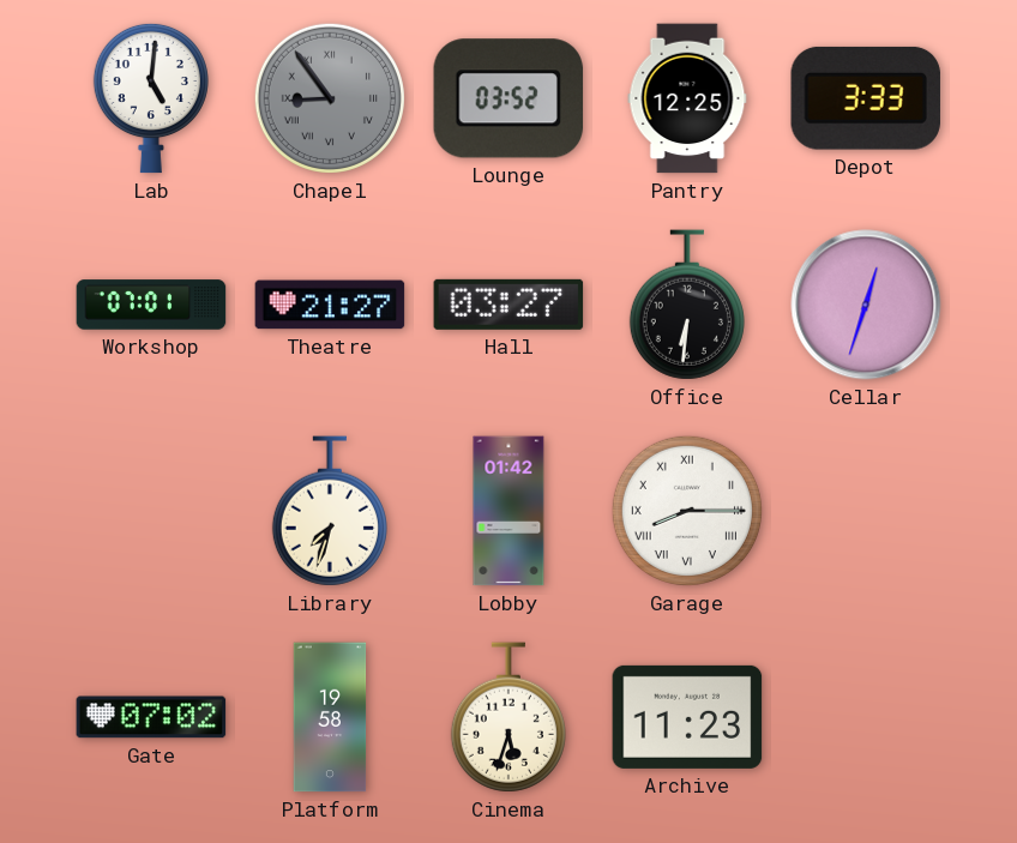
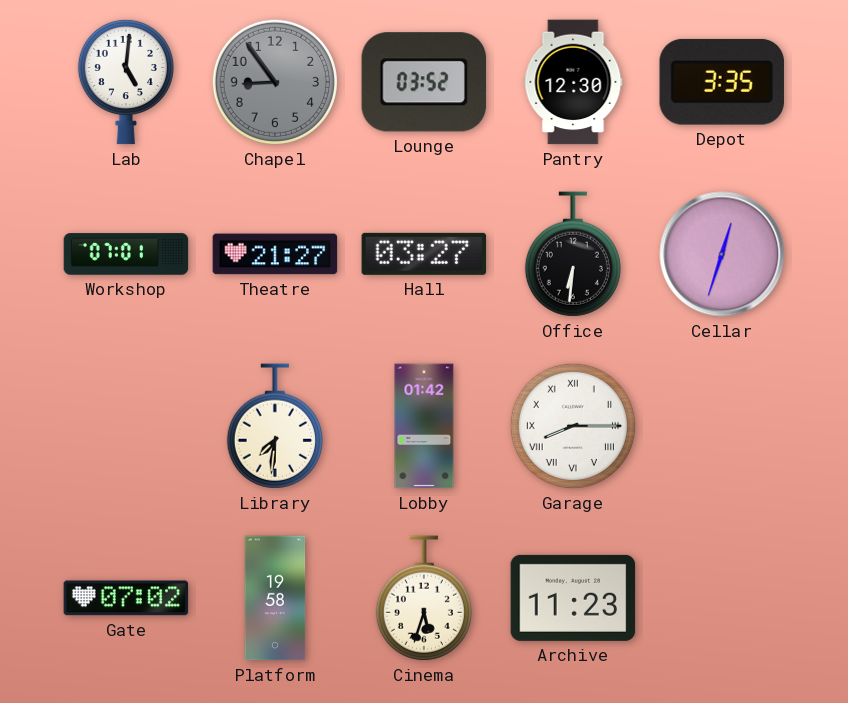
Chapel numerals: Roman -> Arabic
Pantry: 12:25 -> 12:30
Depot: 3:33 -> 3:35
Library: 7:33 -> 7:31
